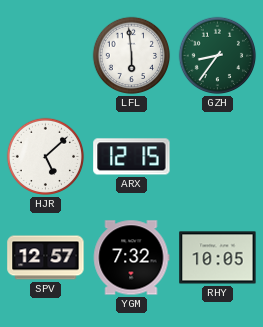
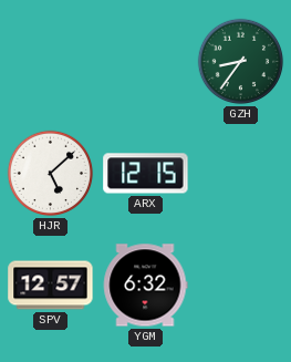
LFL: 5:59 -> none
YGM: 7:32 -> 6:32
RHY: 10:05 -> none
